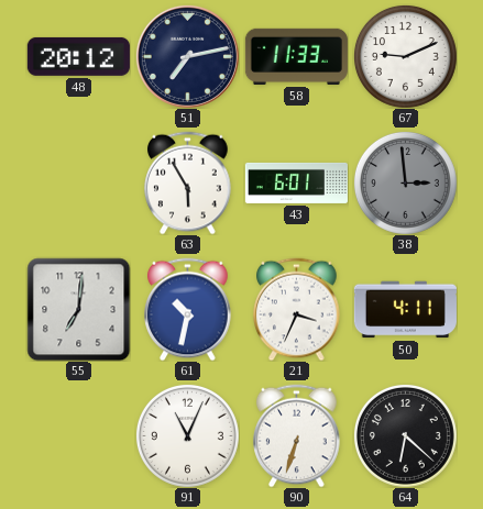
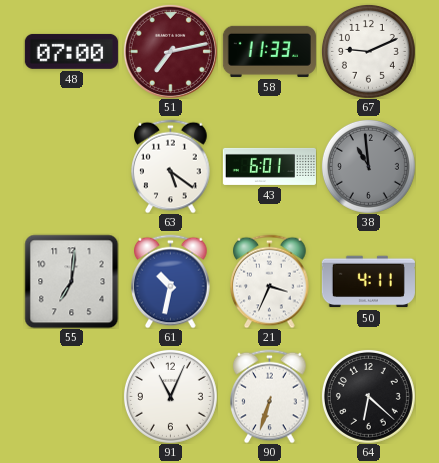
48: 20:12 -> 07:00
51 dial: navy -> burgundy
63: 5:55 -> 5:21
38: 2:59 -> 10:59
